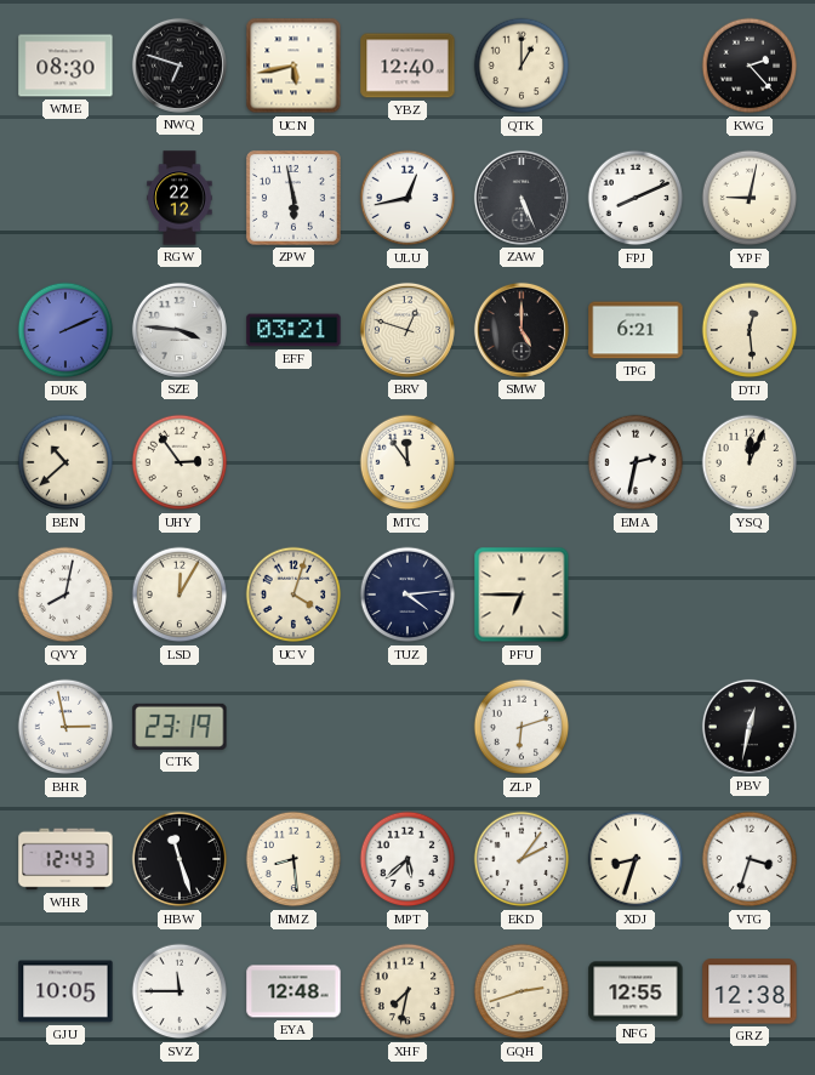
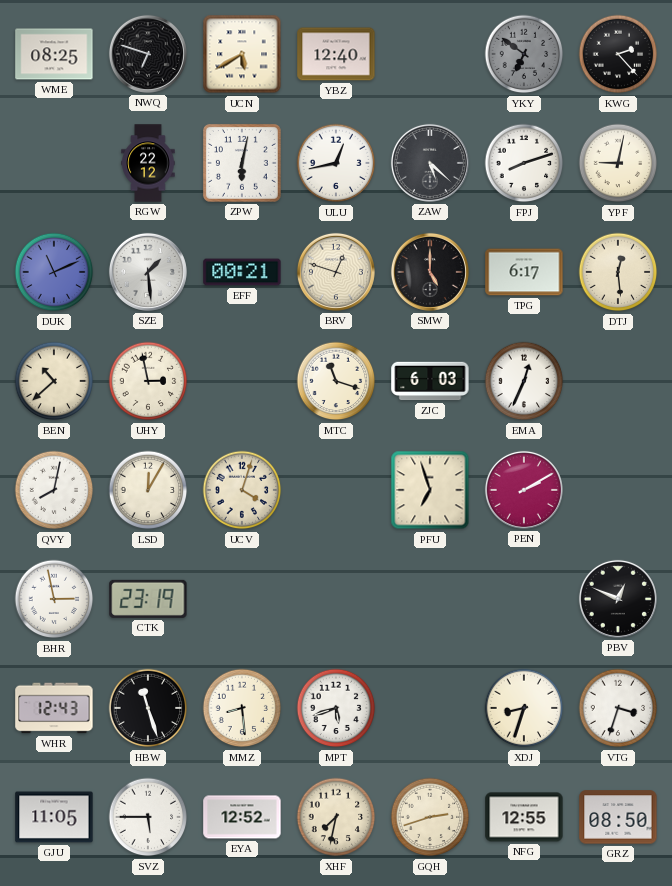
WME: 08:30 -> 08:25
UCN: 5:43 -> 5:40
QTK: 1:00 -> none
YKY: none -> 6:51
ZPW: 5:58 -> 6:02
ZAW: 5:26 -> 5:22
FPJ: 8:11 -> 8:12
DUK: 2:11 -> 11:11
SZE: 3:46 -> 1:29
EFF: 03:21 -> 00:21
TPG: 6:21 -> 6:17
UHY: 2:54 -> 2:58
MTC: 11:54 -> 11:18
ZJC: none -> 6:03
EMA: 2:32 -> 12:34
YSQ: 12:04 -> none
TUZ: 4:14 -> none
PFU: 6:45 -> 6:57
PEN: none -> 2:10
ZLP: 6:12 -> none
PBV: 12:32 -> 12:49
MPT: 5:38 -> 5:42
EKD: 2:06 -> none
GJU: 10:05 -> 11:05
SVZ: 11:45 -> 5:45
EYA: 12:48 -> 12:52
GRZ: 12:38 -> 08:50
